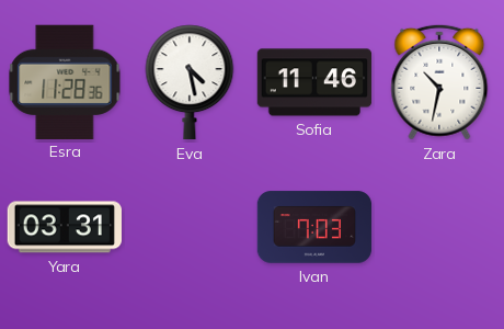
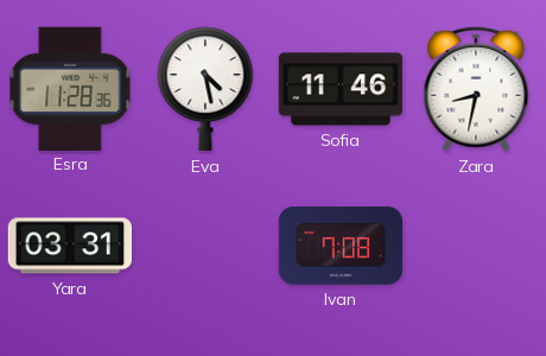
Zara: 10:32 -> 8:32
Ivan: 7:03 -> 7:08
